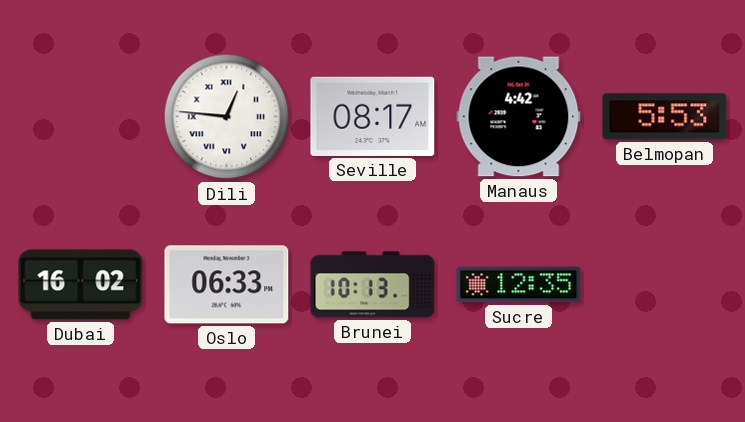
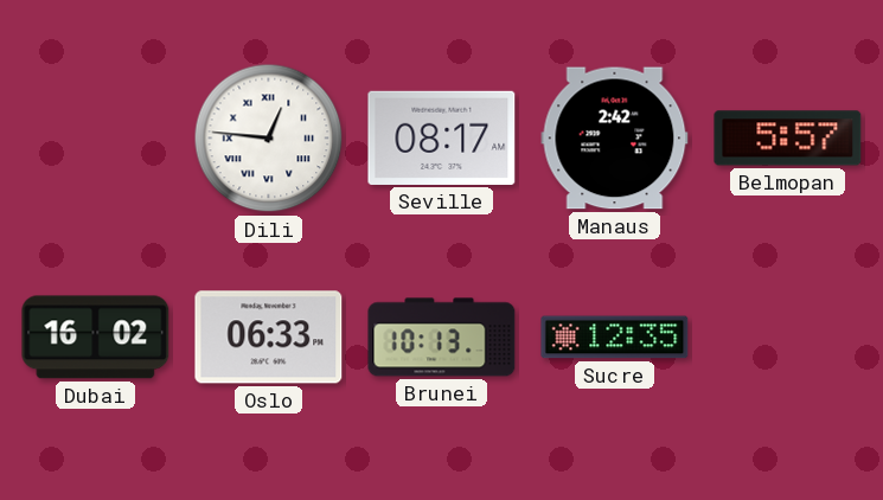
Manaus: 4:42 -> 2:42
Belmopan: 5:53 -> 5:57
